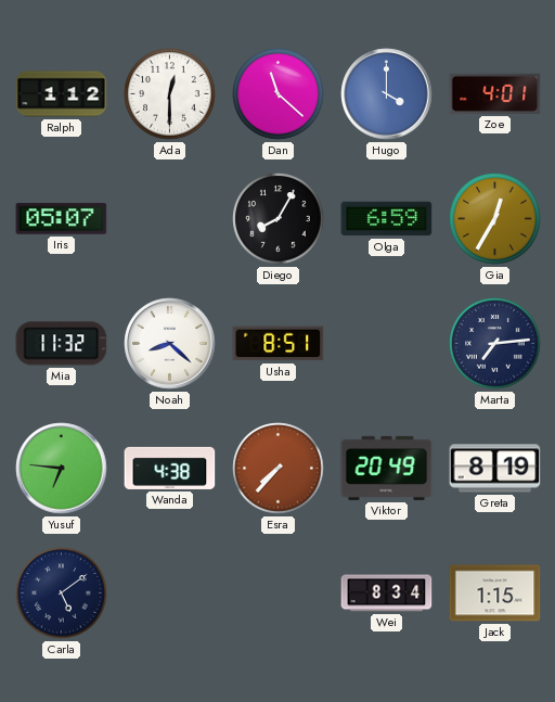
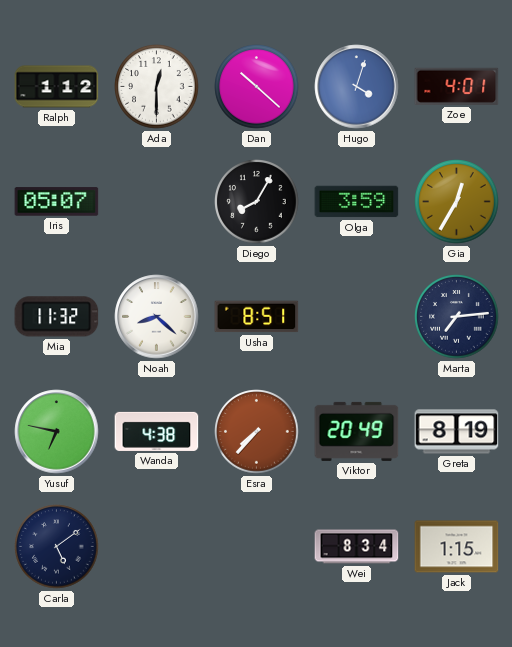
Dan: 11:22 -> 10:22
Hugo: 4:00 -> 4:03
Olga: 6:59 -> 3:59
Yusuf: 6:46 -> 6:47
